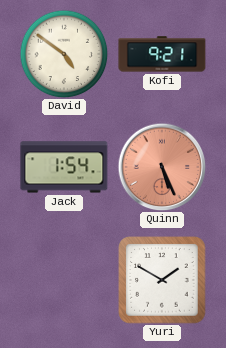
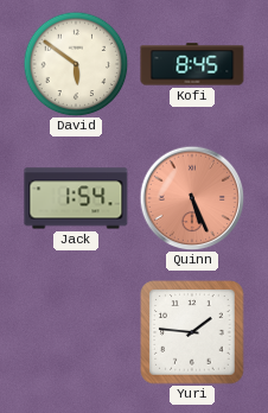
David: 4:51 -> 5:51
Kofi: 9:21 -> 8:45
Yuri: 1:50 -> 1:46
